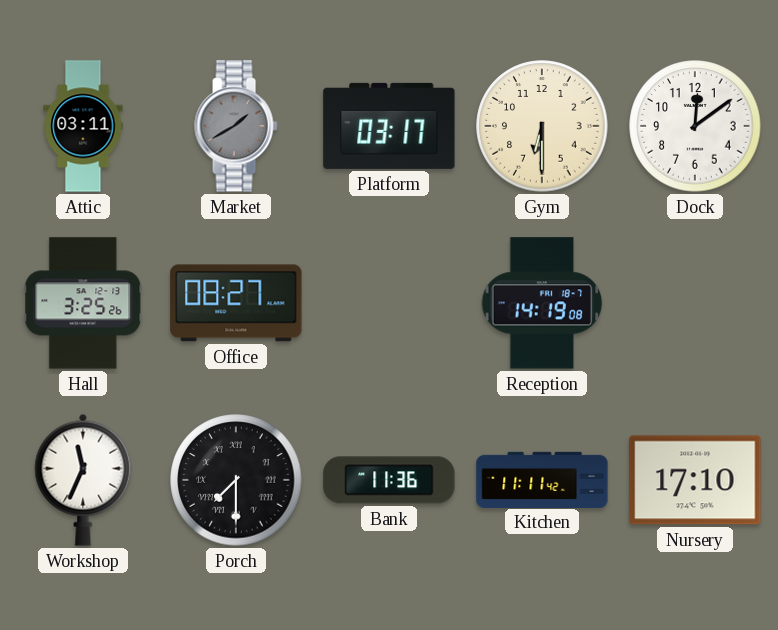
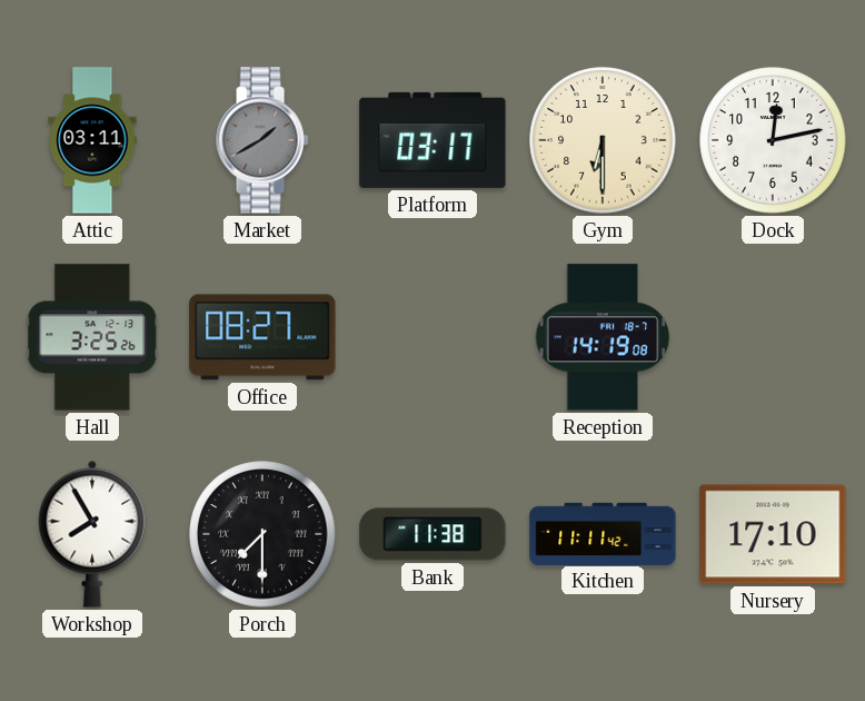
Dock: 12:09 -> 12:13
Workshop: 11:34 -> 7:55
Bank: 11:36 -> 11:38
